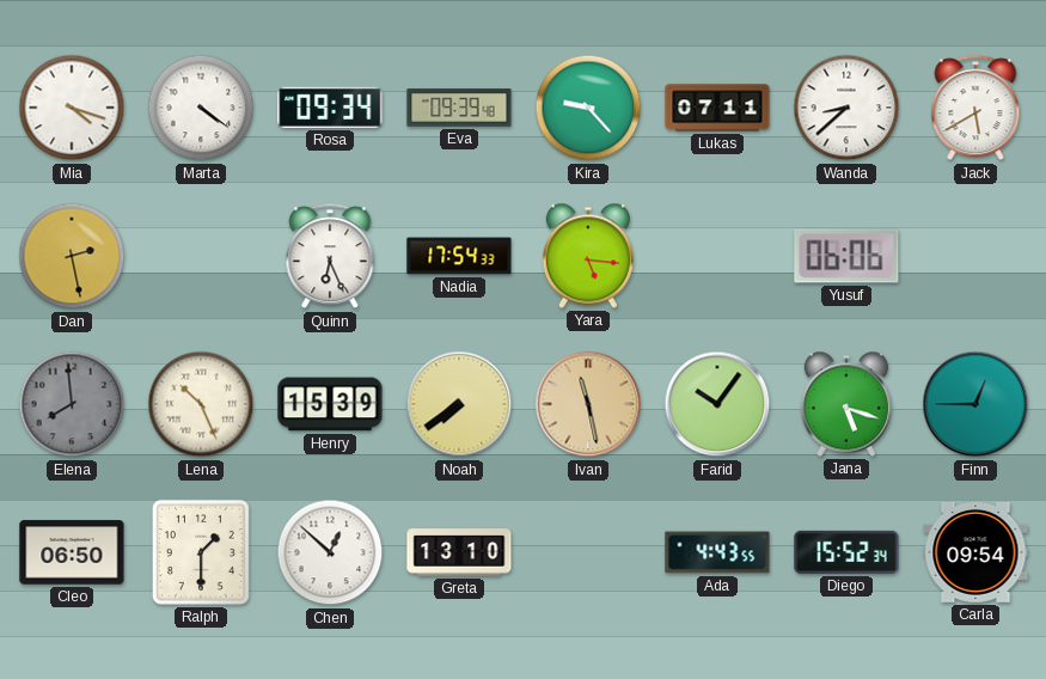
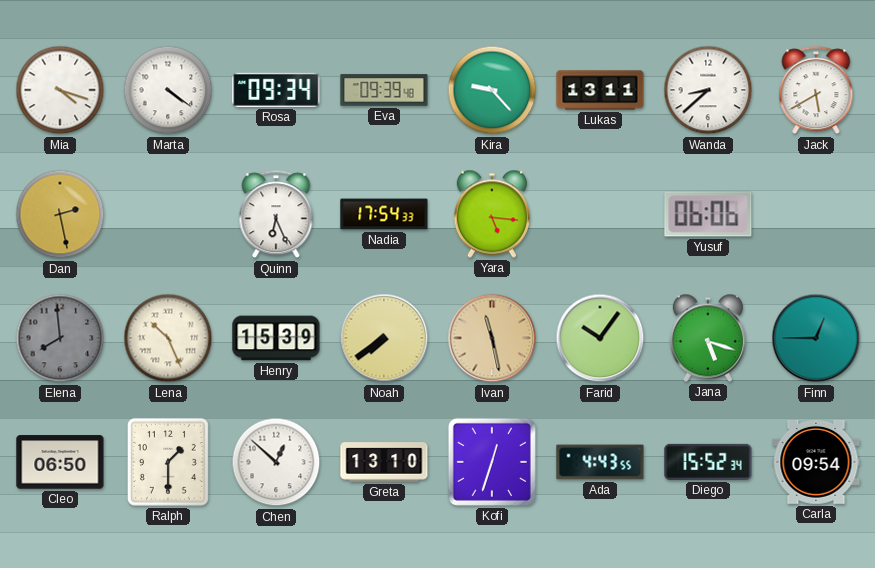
Lukas: 07:11 -> 13:11
Kofi: none -> 12:33
